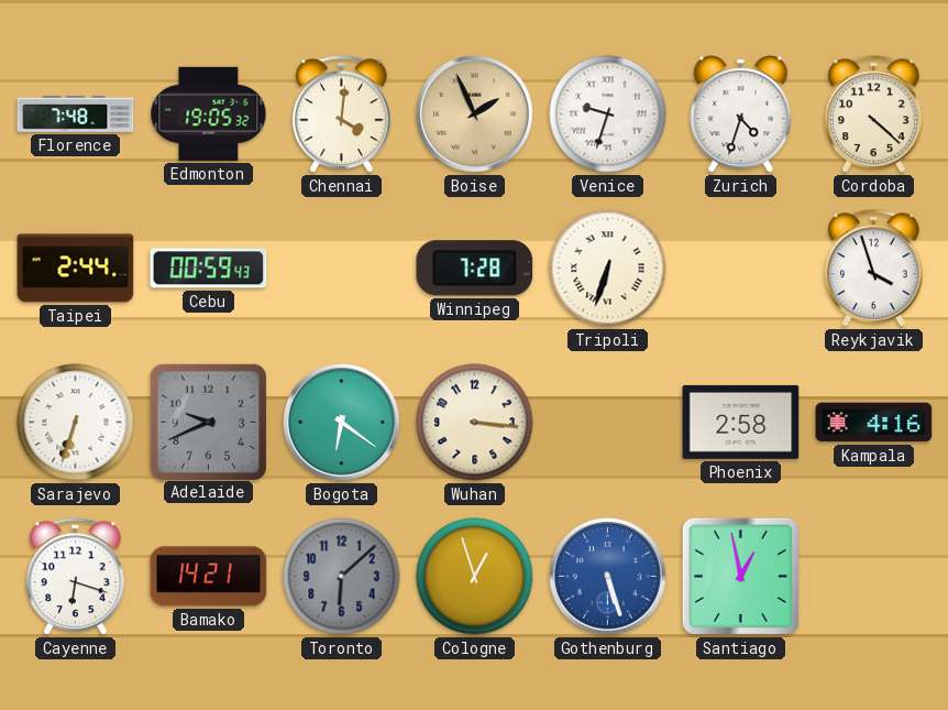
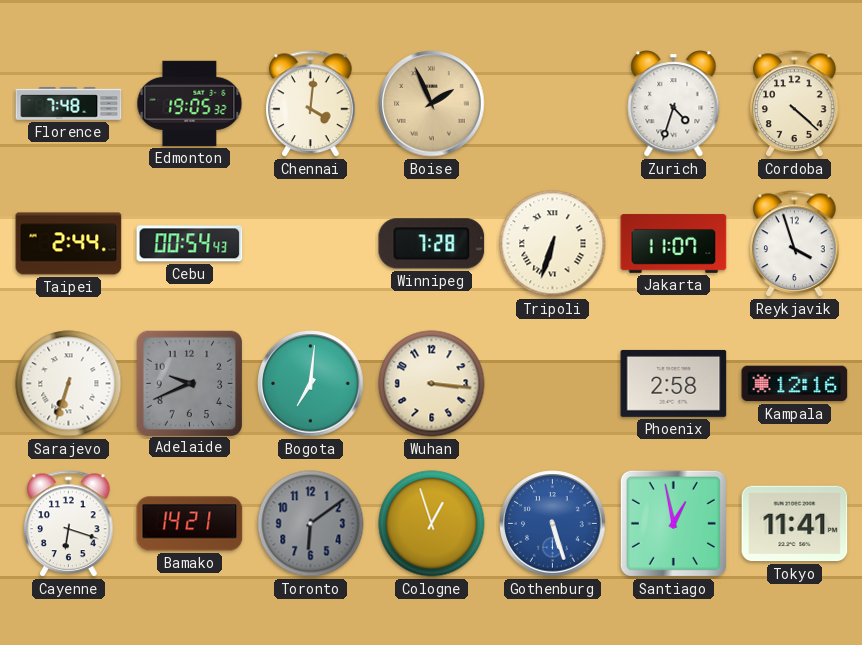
Venice: 9:33 -> none
Cebu: 00:59 -> 00:54
Jakarta: none -> 11:07
Bogota: 6:21 -> 7:01
Kampala: 4:16 -> 12:16
Toronto: 6:08 -> 6:09
Tokyo: none -> 11:41
